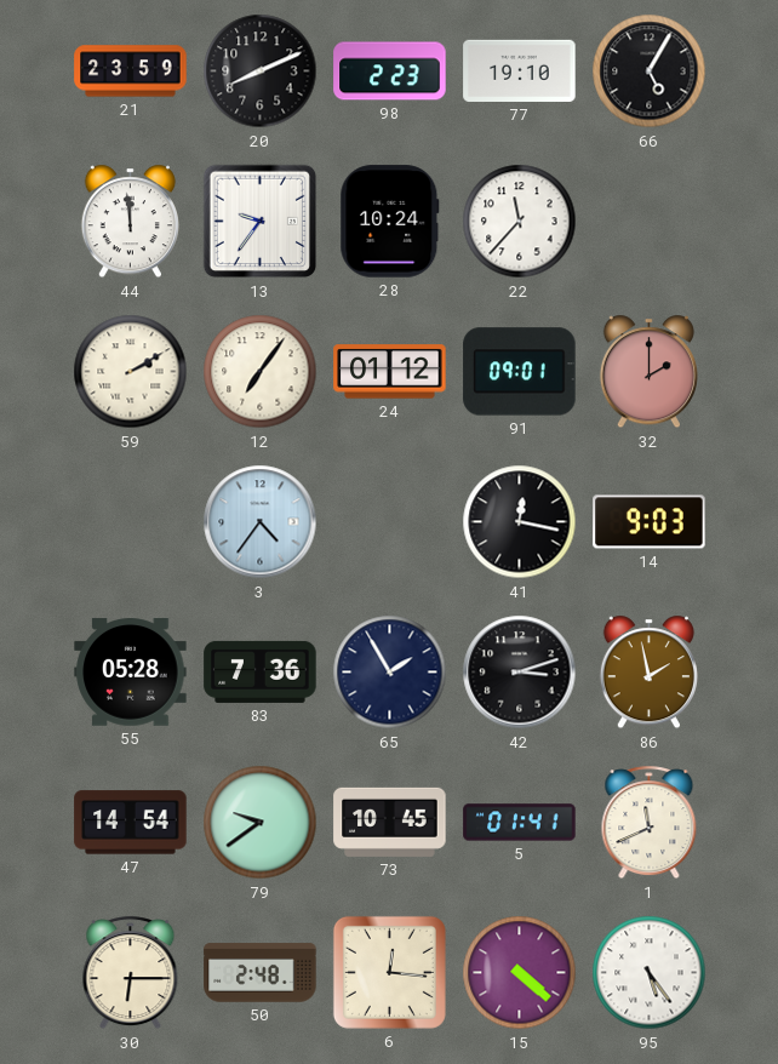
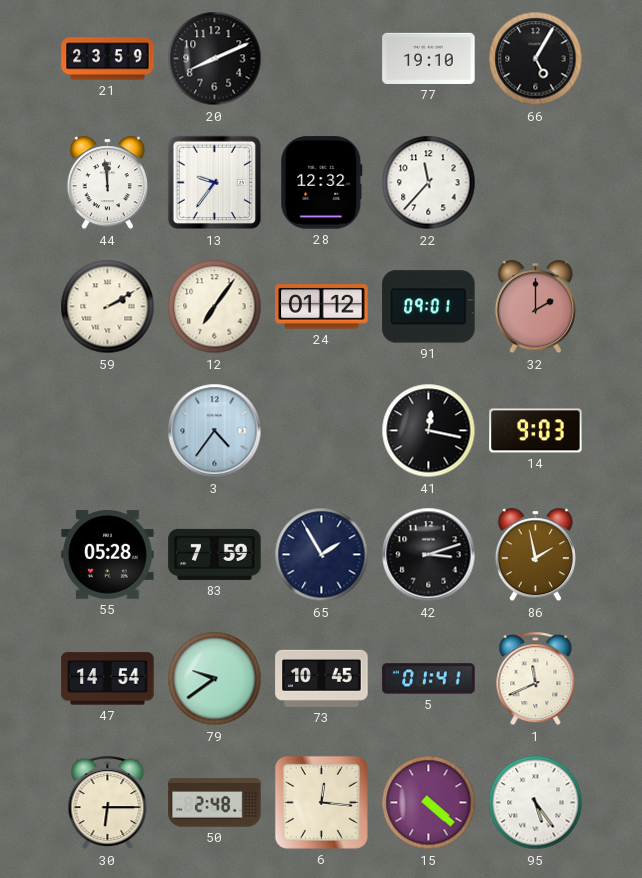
98: 2:23 -> none
28: 10:24 -> 12:32
83: 7:36 -> 7:59
